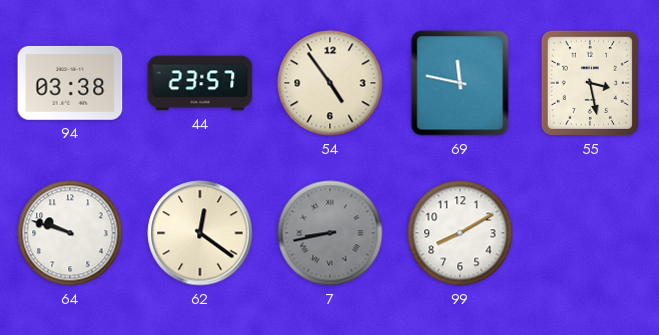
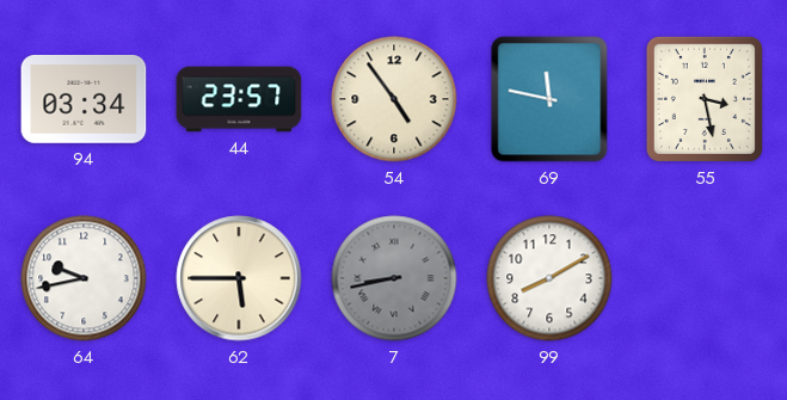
94: 03:38 -> 03:34
64: 9:48 -> 9:43
62: 12:21 -> 5:45
